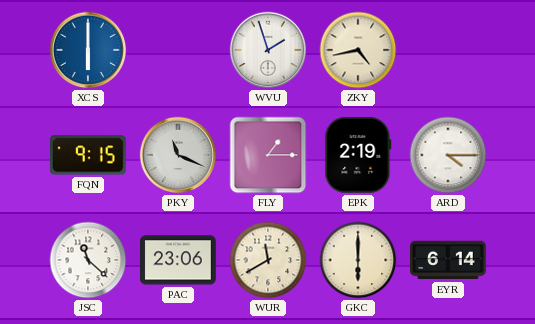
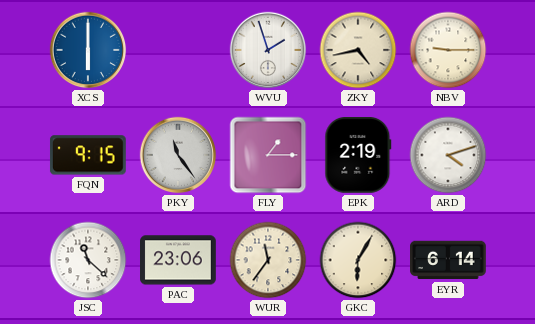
NBV: none -> 9:15
PKY: 11:19 -> 11:24
ARD: 4:15 -> 4:12
WUR: 11:40 -> 11:36
GKC: 6:00 -> 6:05
